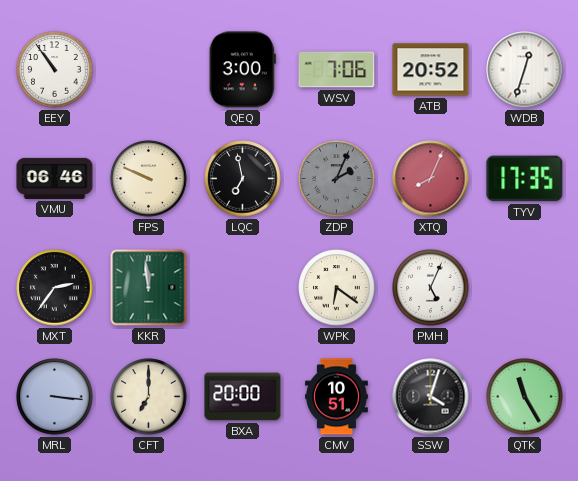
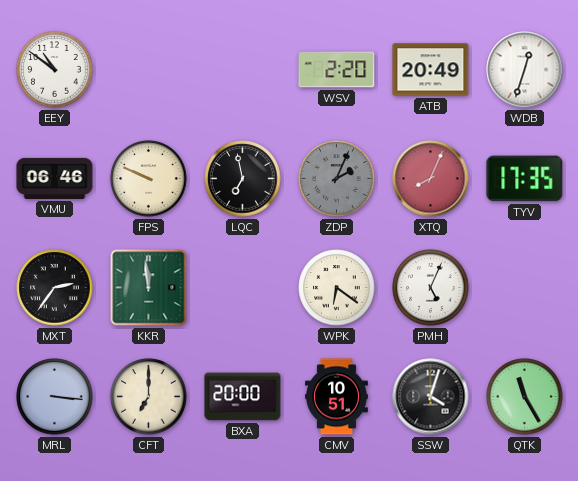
EEY: 10:54 -> 10:51
QEQ: 3:00 -> none
WSV: 7:06 -> 2:20
ATB: 20:52 -> 20:49
